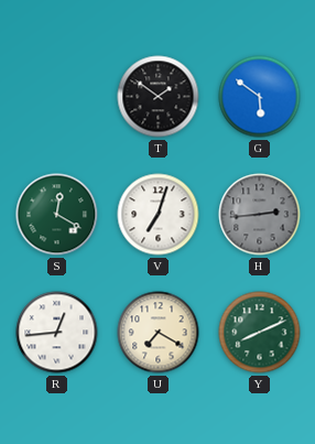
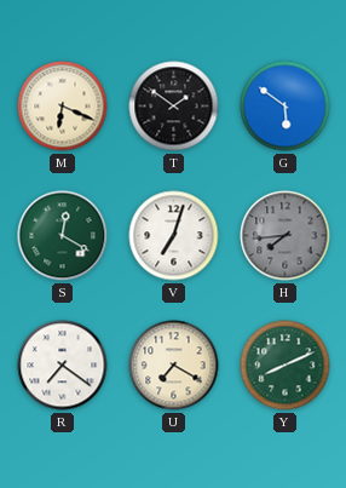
M: none -> 6:19
H: 2:44 -> 7:44
R: 12:44 -> 7:21
